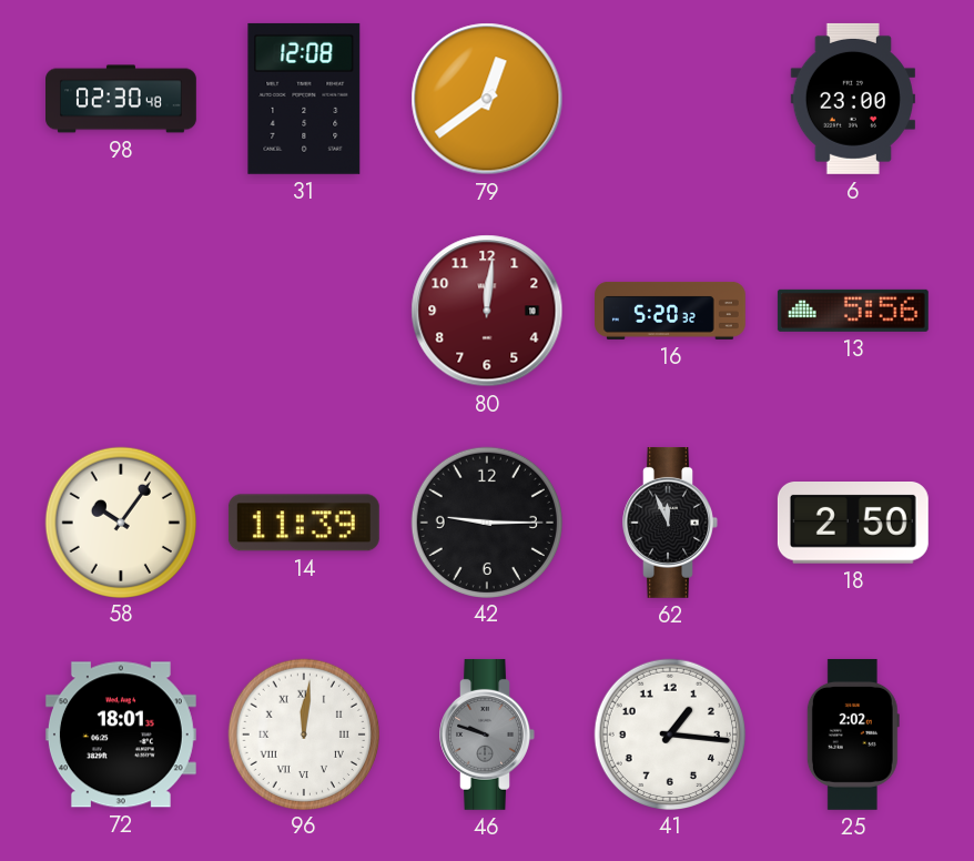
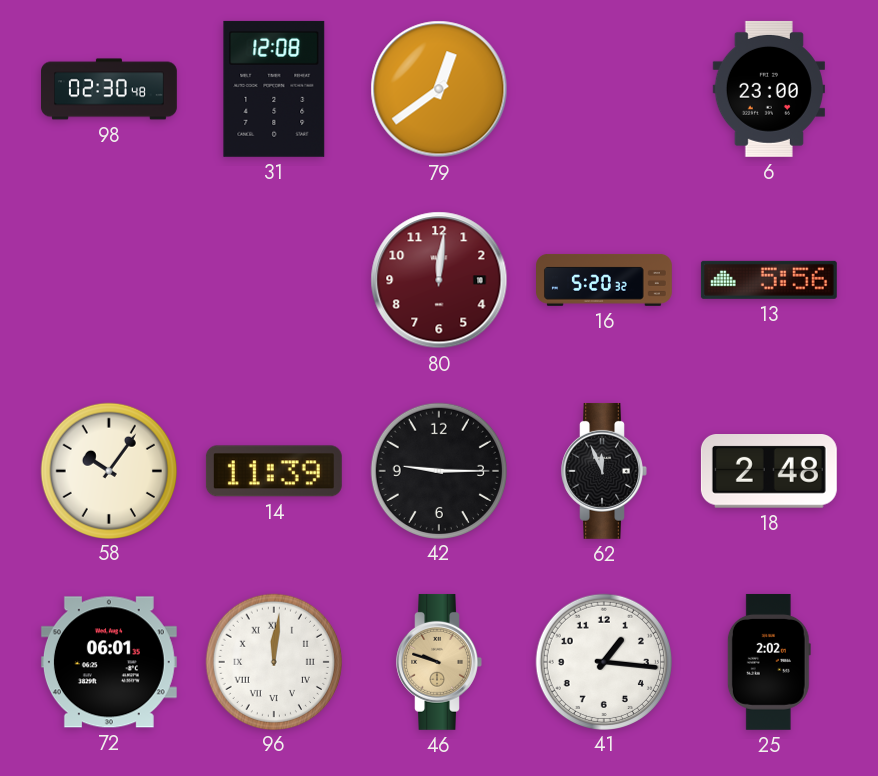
18: 2:50 -> 2:48
72: 18:01 -> 06:01
46 dial: grey -> champagne
